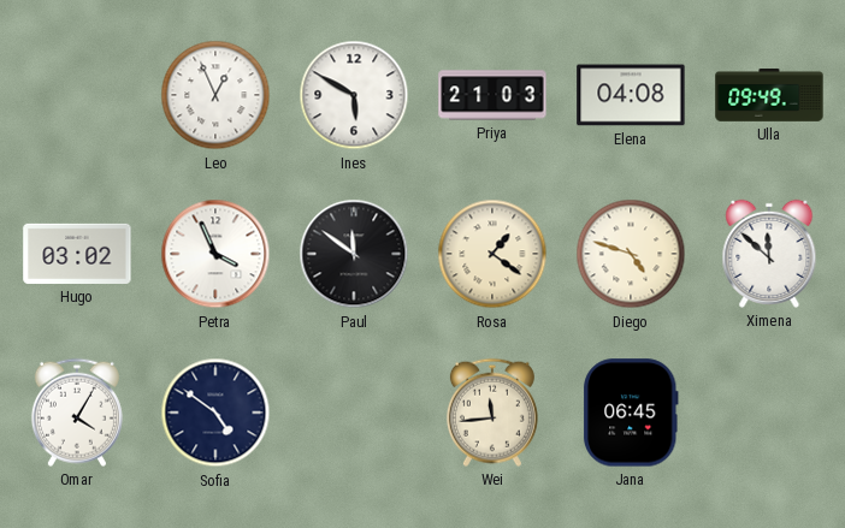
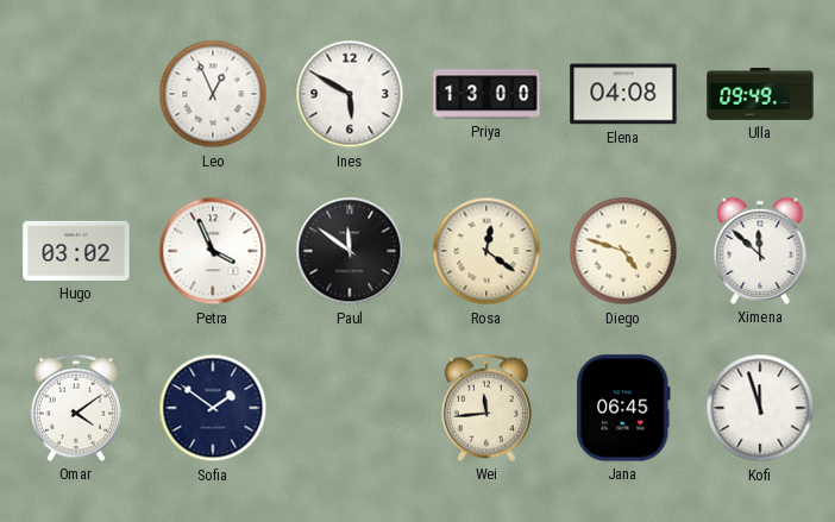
Priya: 21:03 -> 13:00
Rosa: 1:21 -> 12:21
Omar: 4:05 -> 4:09
Sofia: 4:51 -> 1:51
Kofi: none -> 11:57
